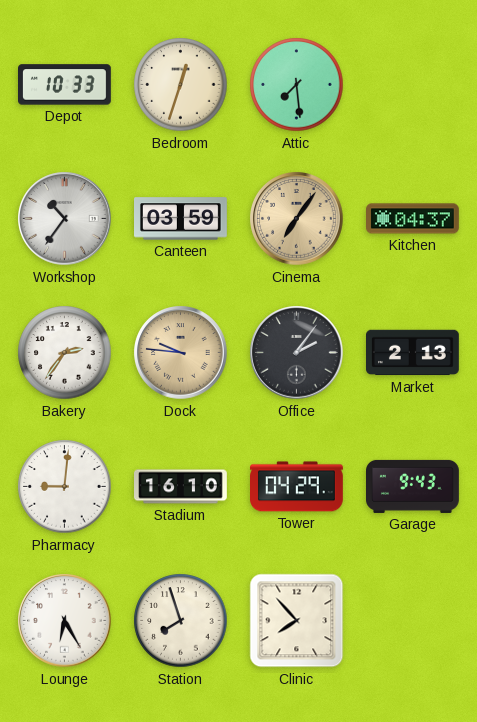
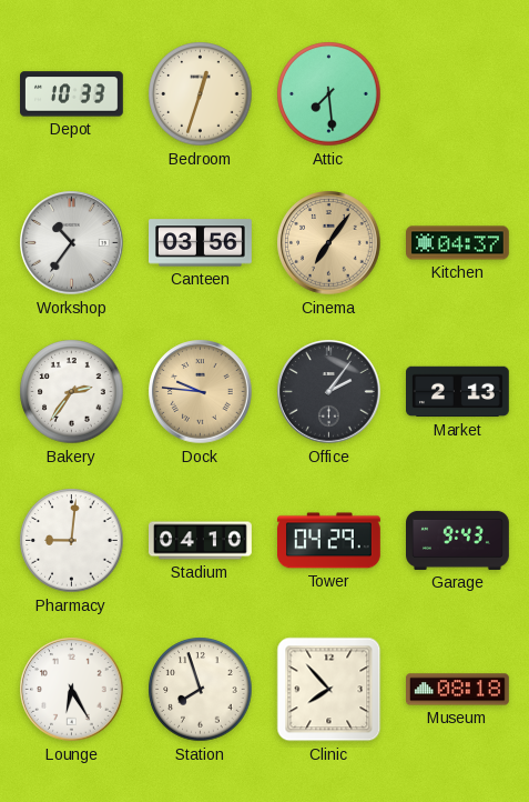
Canteen: 03:59 -> 03:56
Stadium: 16:10 -> 04:10
Museum: none -> 08:18
